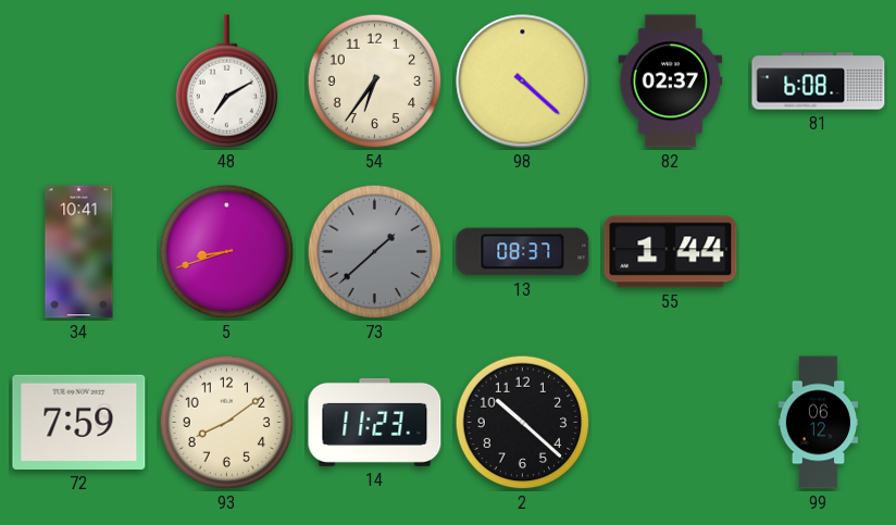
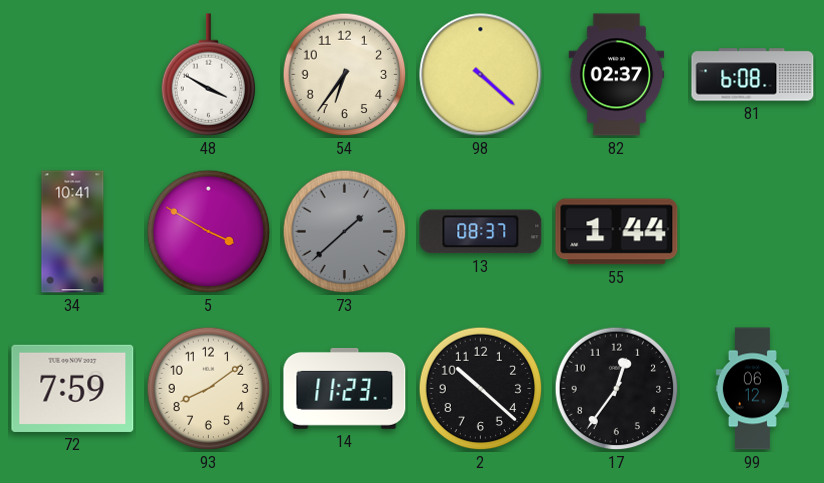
48: 7:10 -> 3:50
5: 8:42 -> 3:50
17: none -> 12:36
